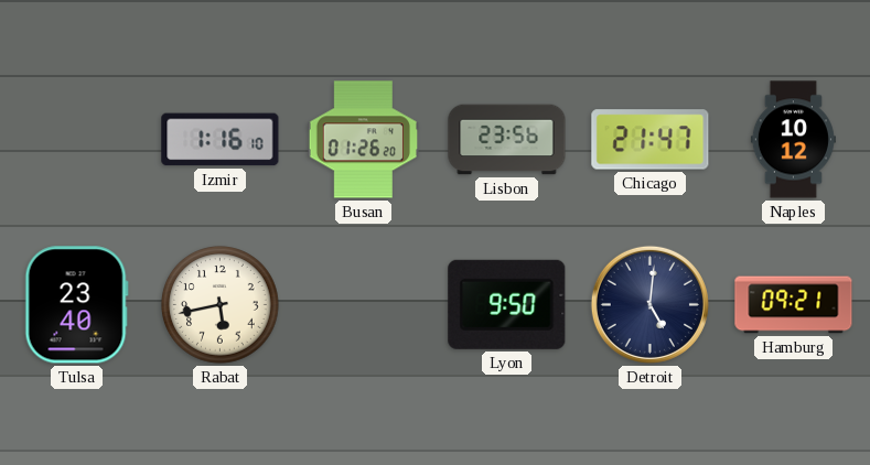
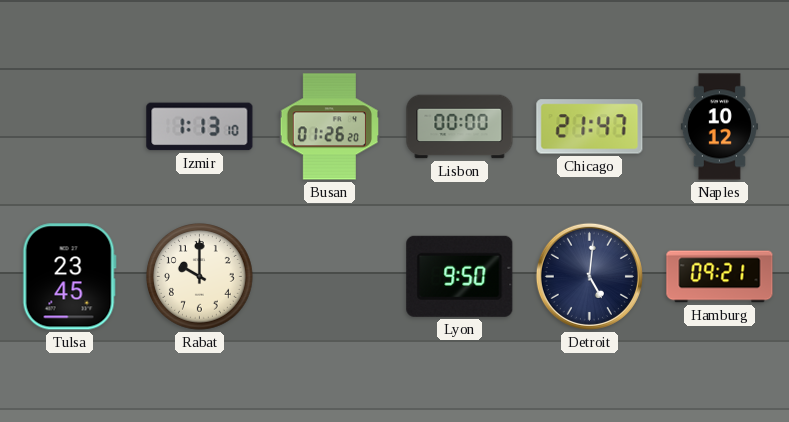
Izmir: 1:16 -> 1:13
Lisbon: 23:56 -> 00:00
Tulsa: 23:40 -> 23:45
Rabat: 5:43 -> 10:00
